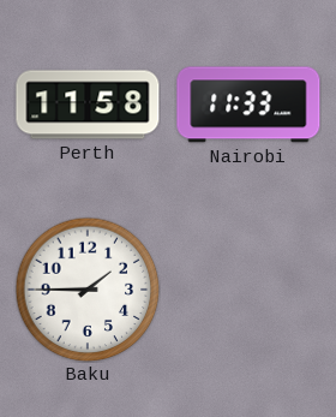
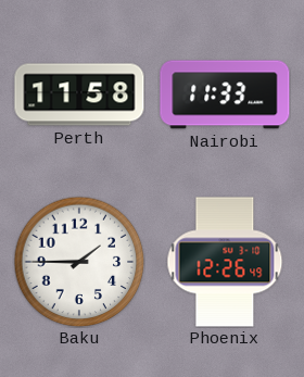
Phoenix: none -> 12:26
